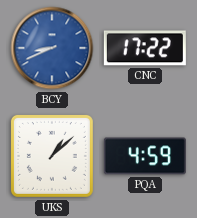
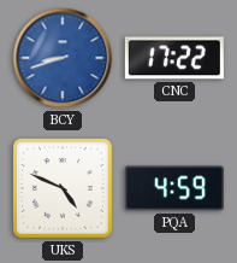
BCY: 8:41 -> 8:42
UKS: 1:08 -> 4:49
